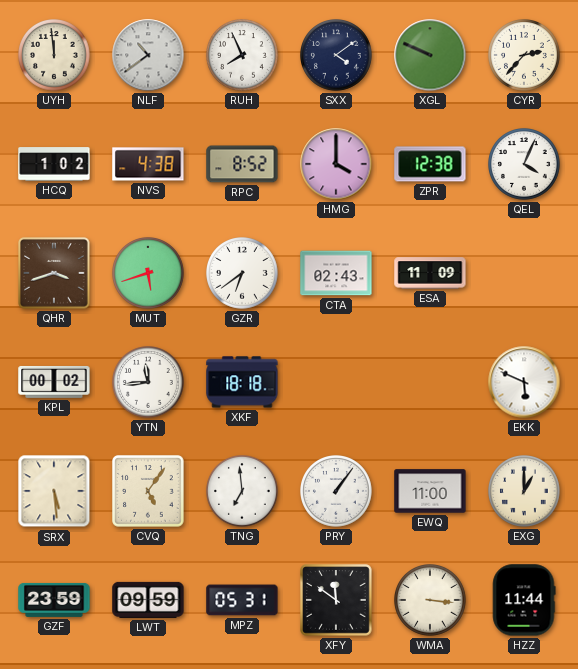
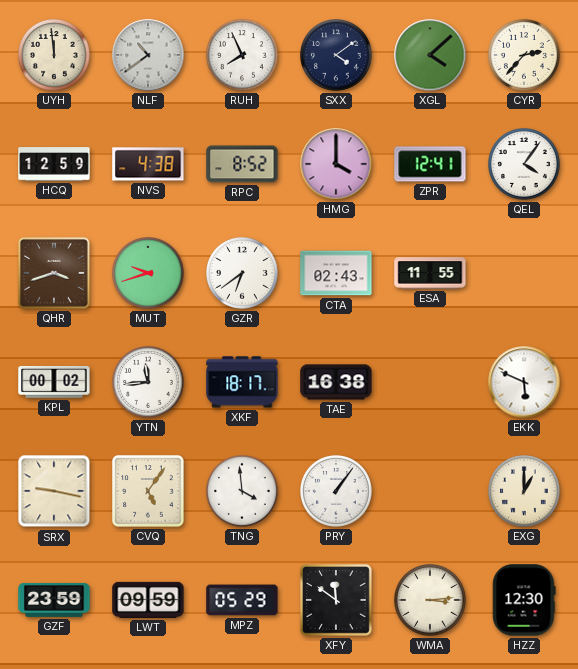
XGL: 9:49 -> 4:08
HCQ: 1:02 -> 12:59
ZPR: 12:38 -> 12:41
QEL: 4:04 -> 4:06
MUT: 5:42 -> 9:42
ESA: 11:09 -> 11:55
XKF: 18:18 -> 18:17
TAE: none -> 16:38
SRX: 5:29 -> 9:17
TNG: 6:59 -> 3:59
EWQ: 11:00 -> none
MPZ: 05:31 -> 05:29
WMA: 3:16 -> 3:14
HZZ: 11:44 -> 12:30
